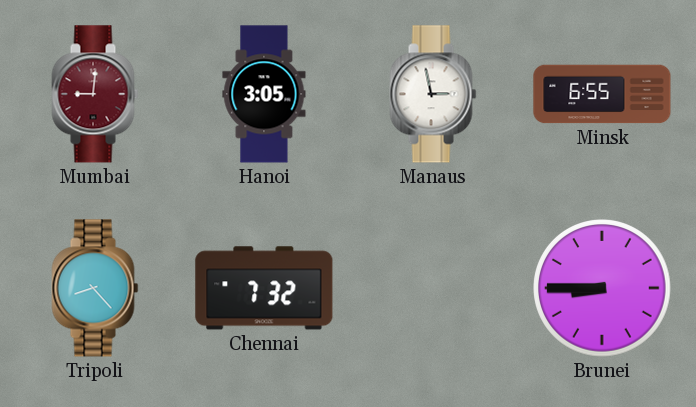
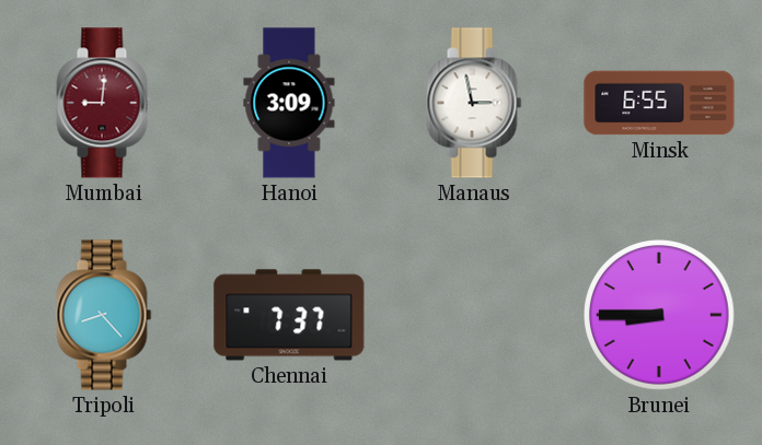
Hanoi: 3:05 -> 3:09
Chennai: 7:32 -> 7:37
